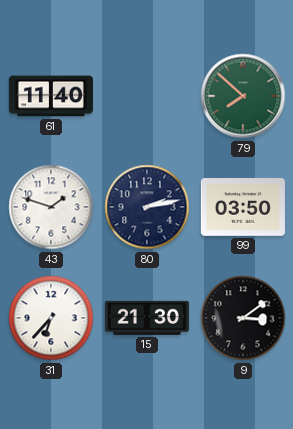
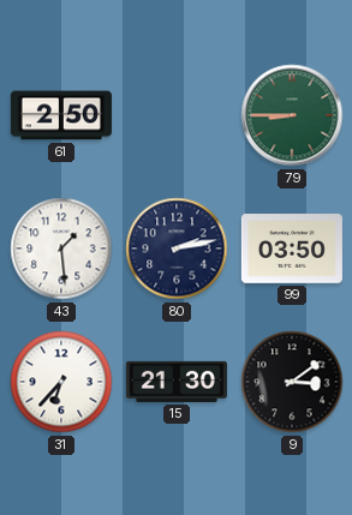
61: 11:40 -> 2:50
79: 7:52 -> 8:45
43: 1:48 -> 1:29
